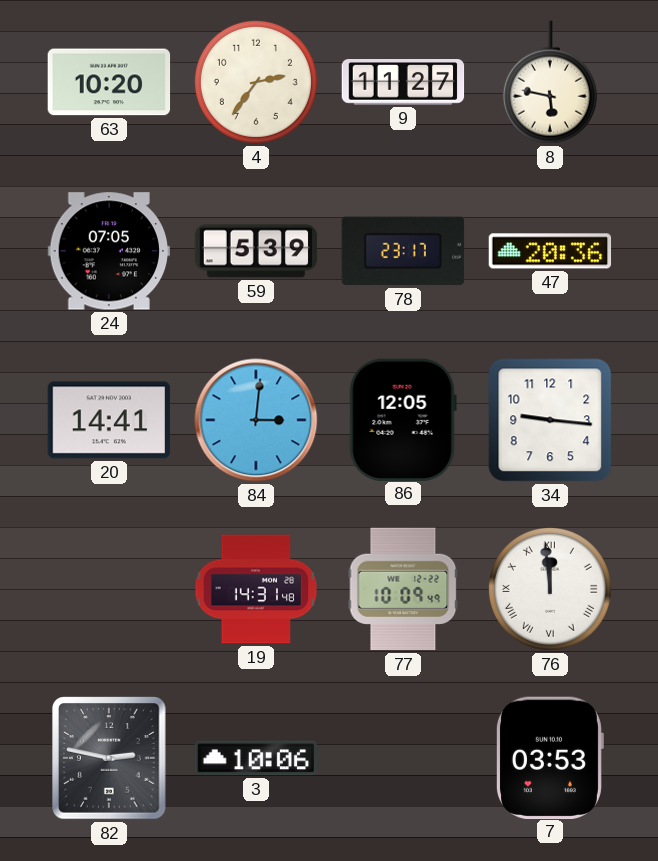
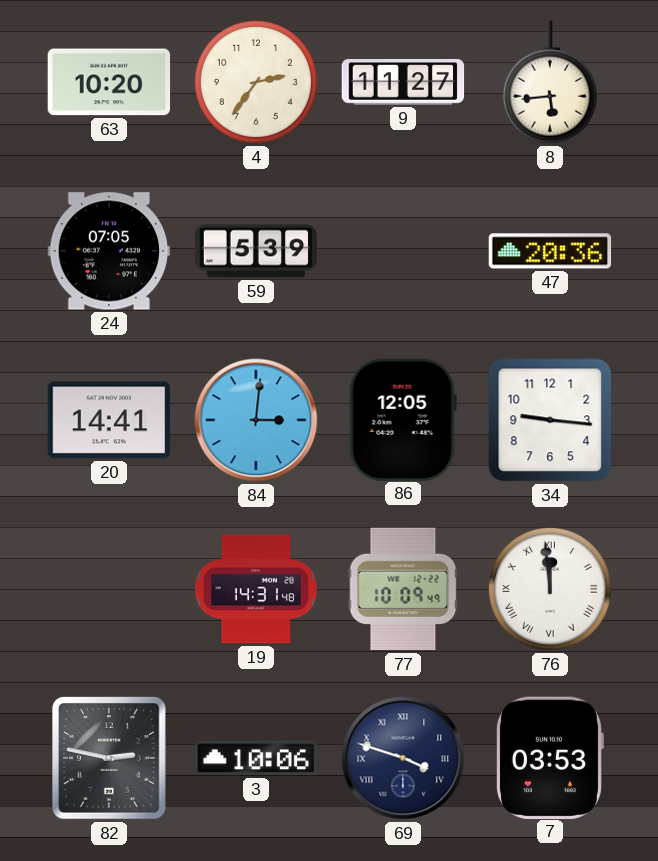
8: 5:47 -> 5:44
78: 23:17 -> none
69: none -> 3:48
